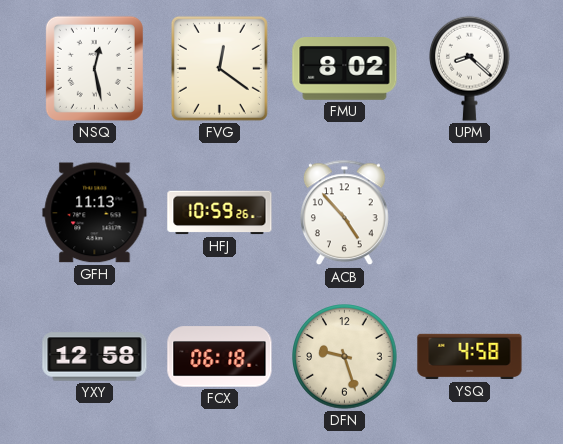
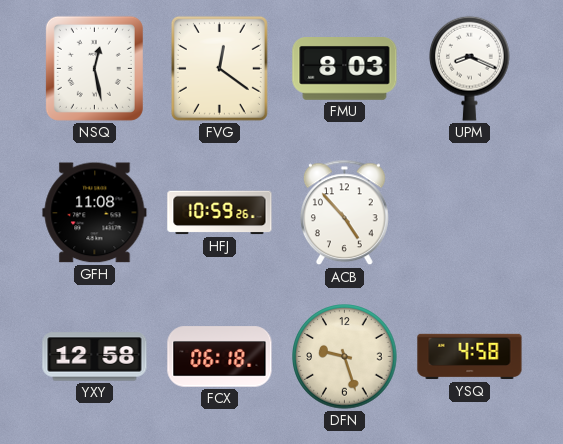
FMU: 8:02 -> 8:03
UPM: 8:22 -> 8:19
GFH: 11:13 -> 11:08
